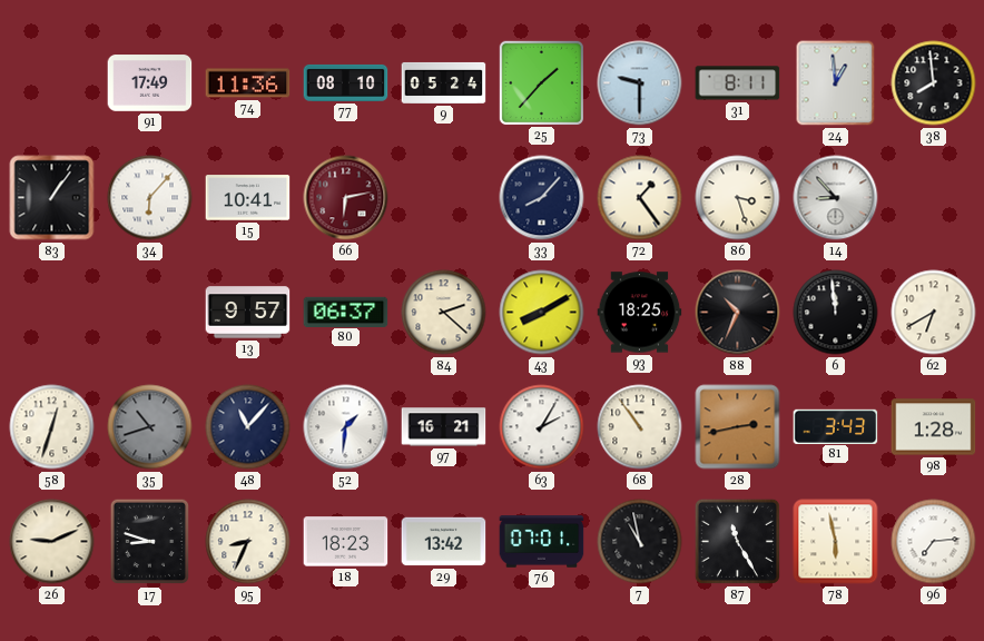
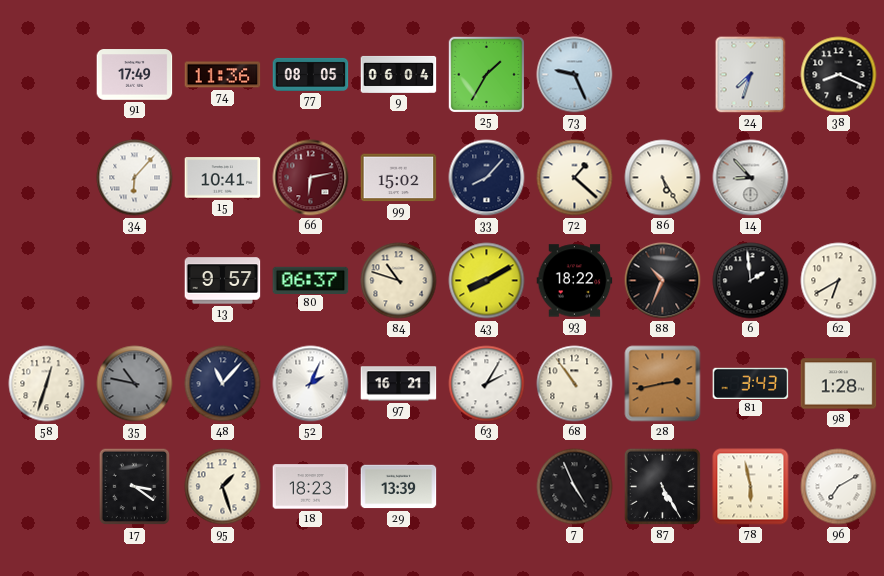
77: 08:10 -> 08:05
9: 05:24 -> 06:04
25: 1:37 -> 1:35
73: 9:30 -> 9:26
31: 8:11 -> none
24: 12:59 -> 7:33
38: 7:59 -> 8:19
83: 1:06 -> none
99: none -> 15:02
72: 1:24 -> 1:22
86: 3:27 -> 5:25
84: 2:22 -> 10:48
93: 18:25 -> 18:22
6: 11:59 -> 1:59
35: 10:42 -> 10:47
52: 1:31 -> 2:04
26: 9:11 -> none
17: 8:48 -> 3:21
95: 8:34 -> 1:27
29: 13:42 -> 13:39
76: 07:01 -> none
7: 10:58 -> 4:56
87: 11:25 -> 5:25
96: 7:14 -> 7:10
